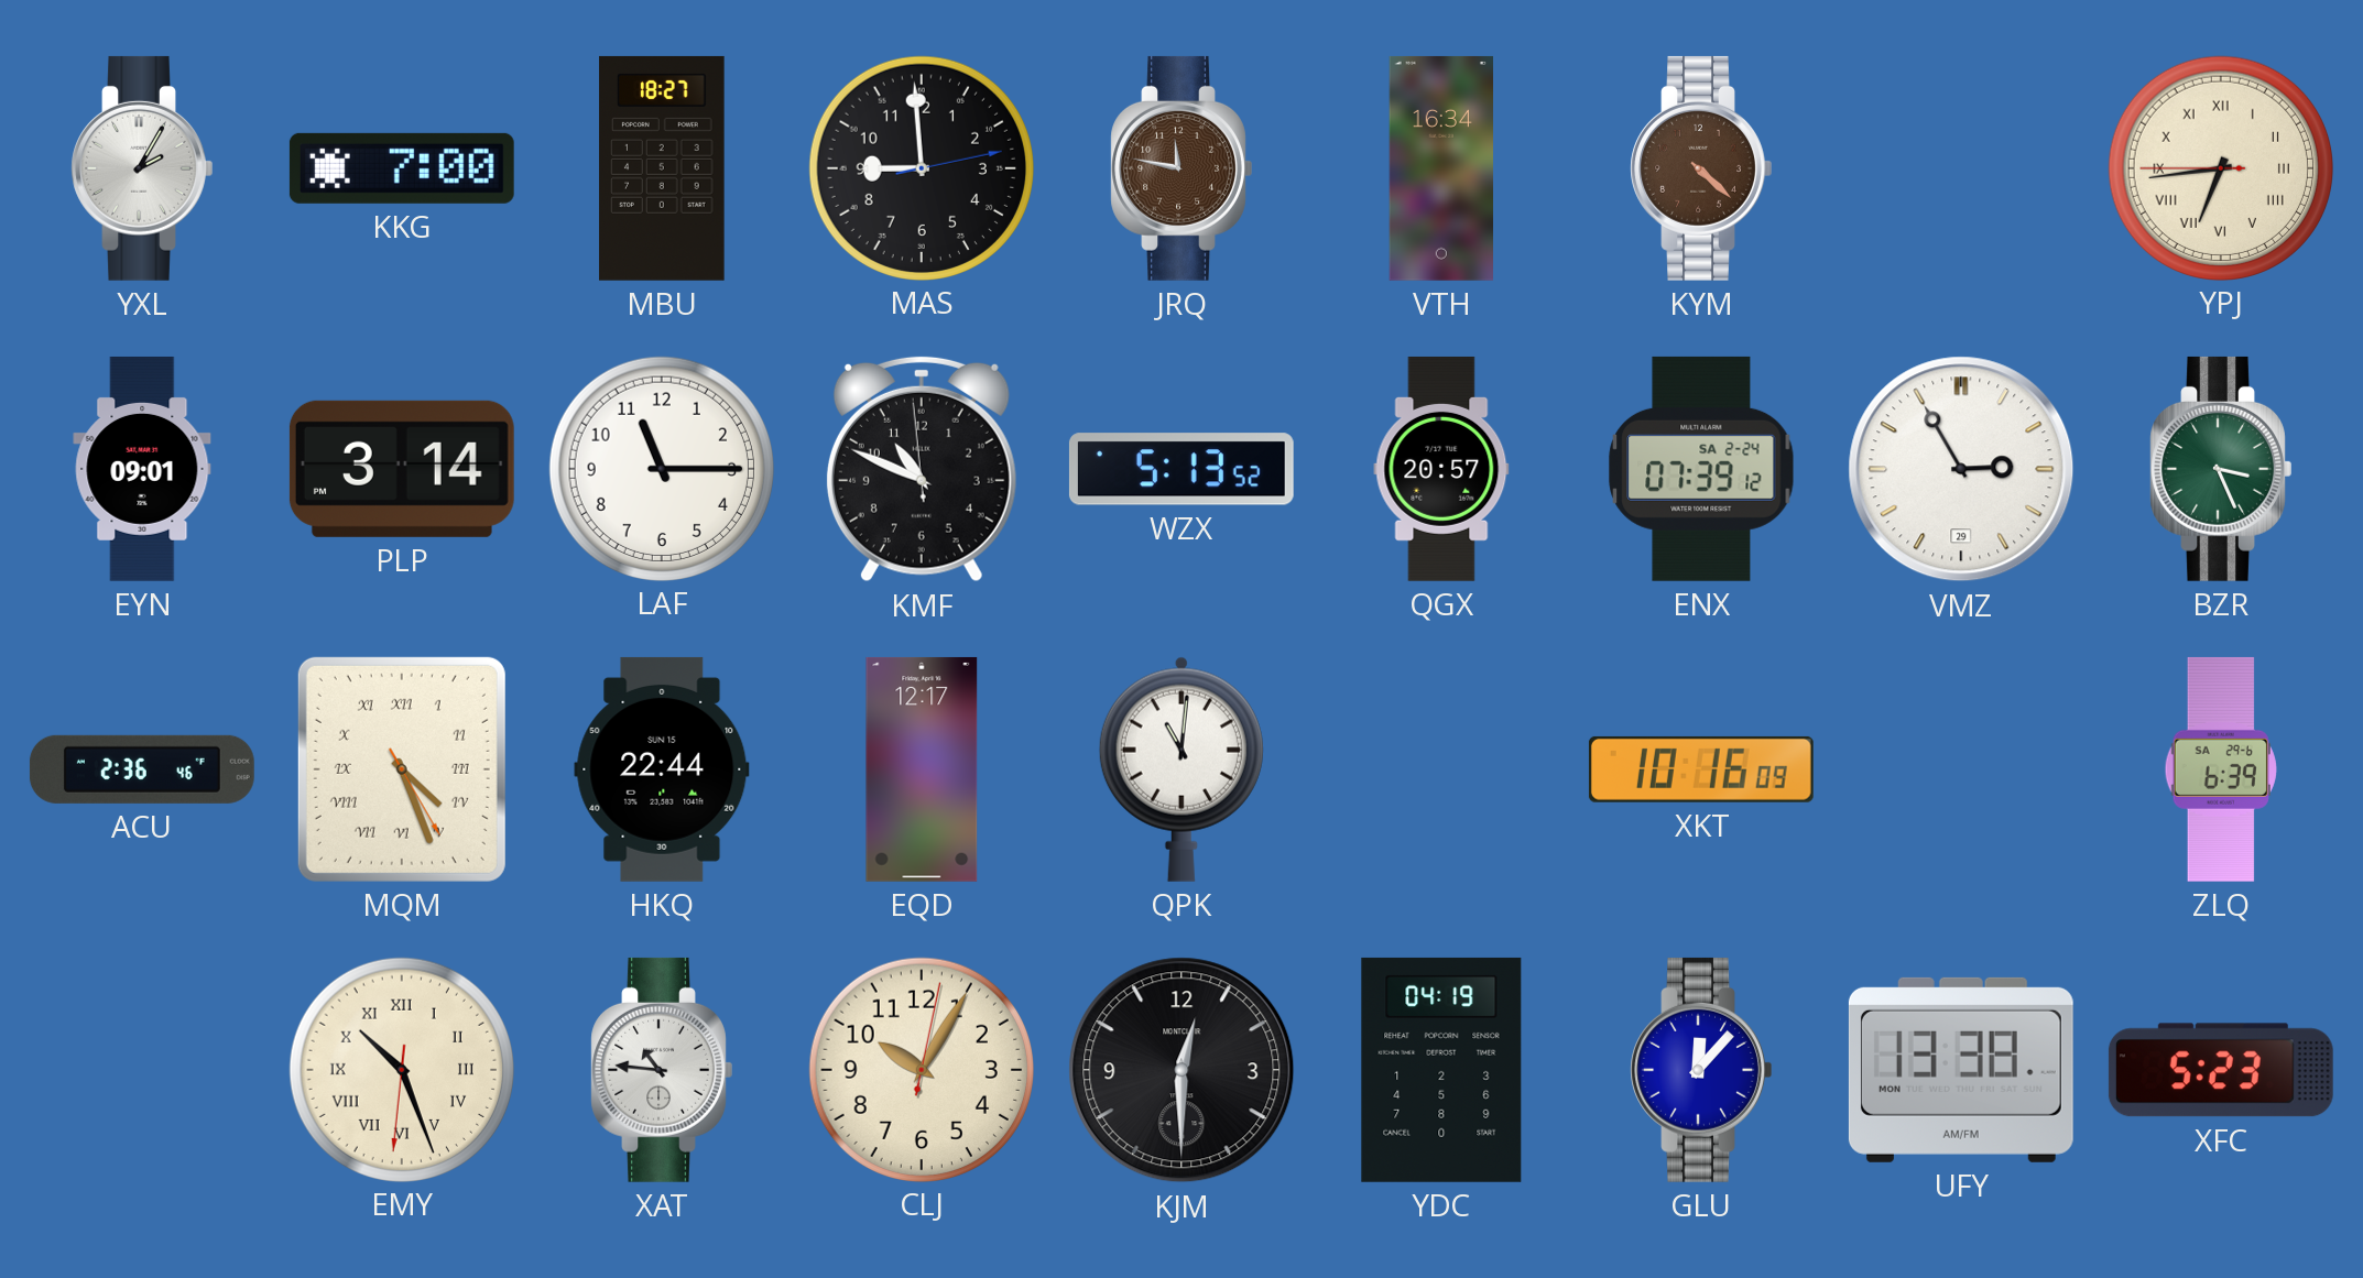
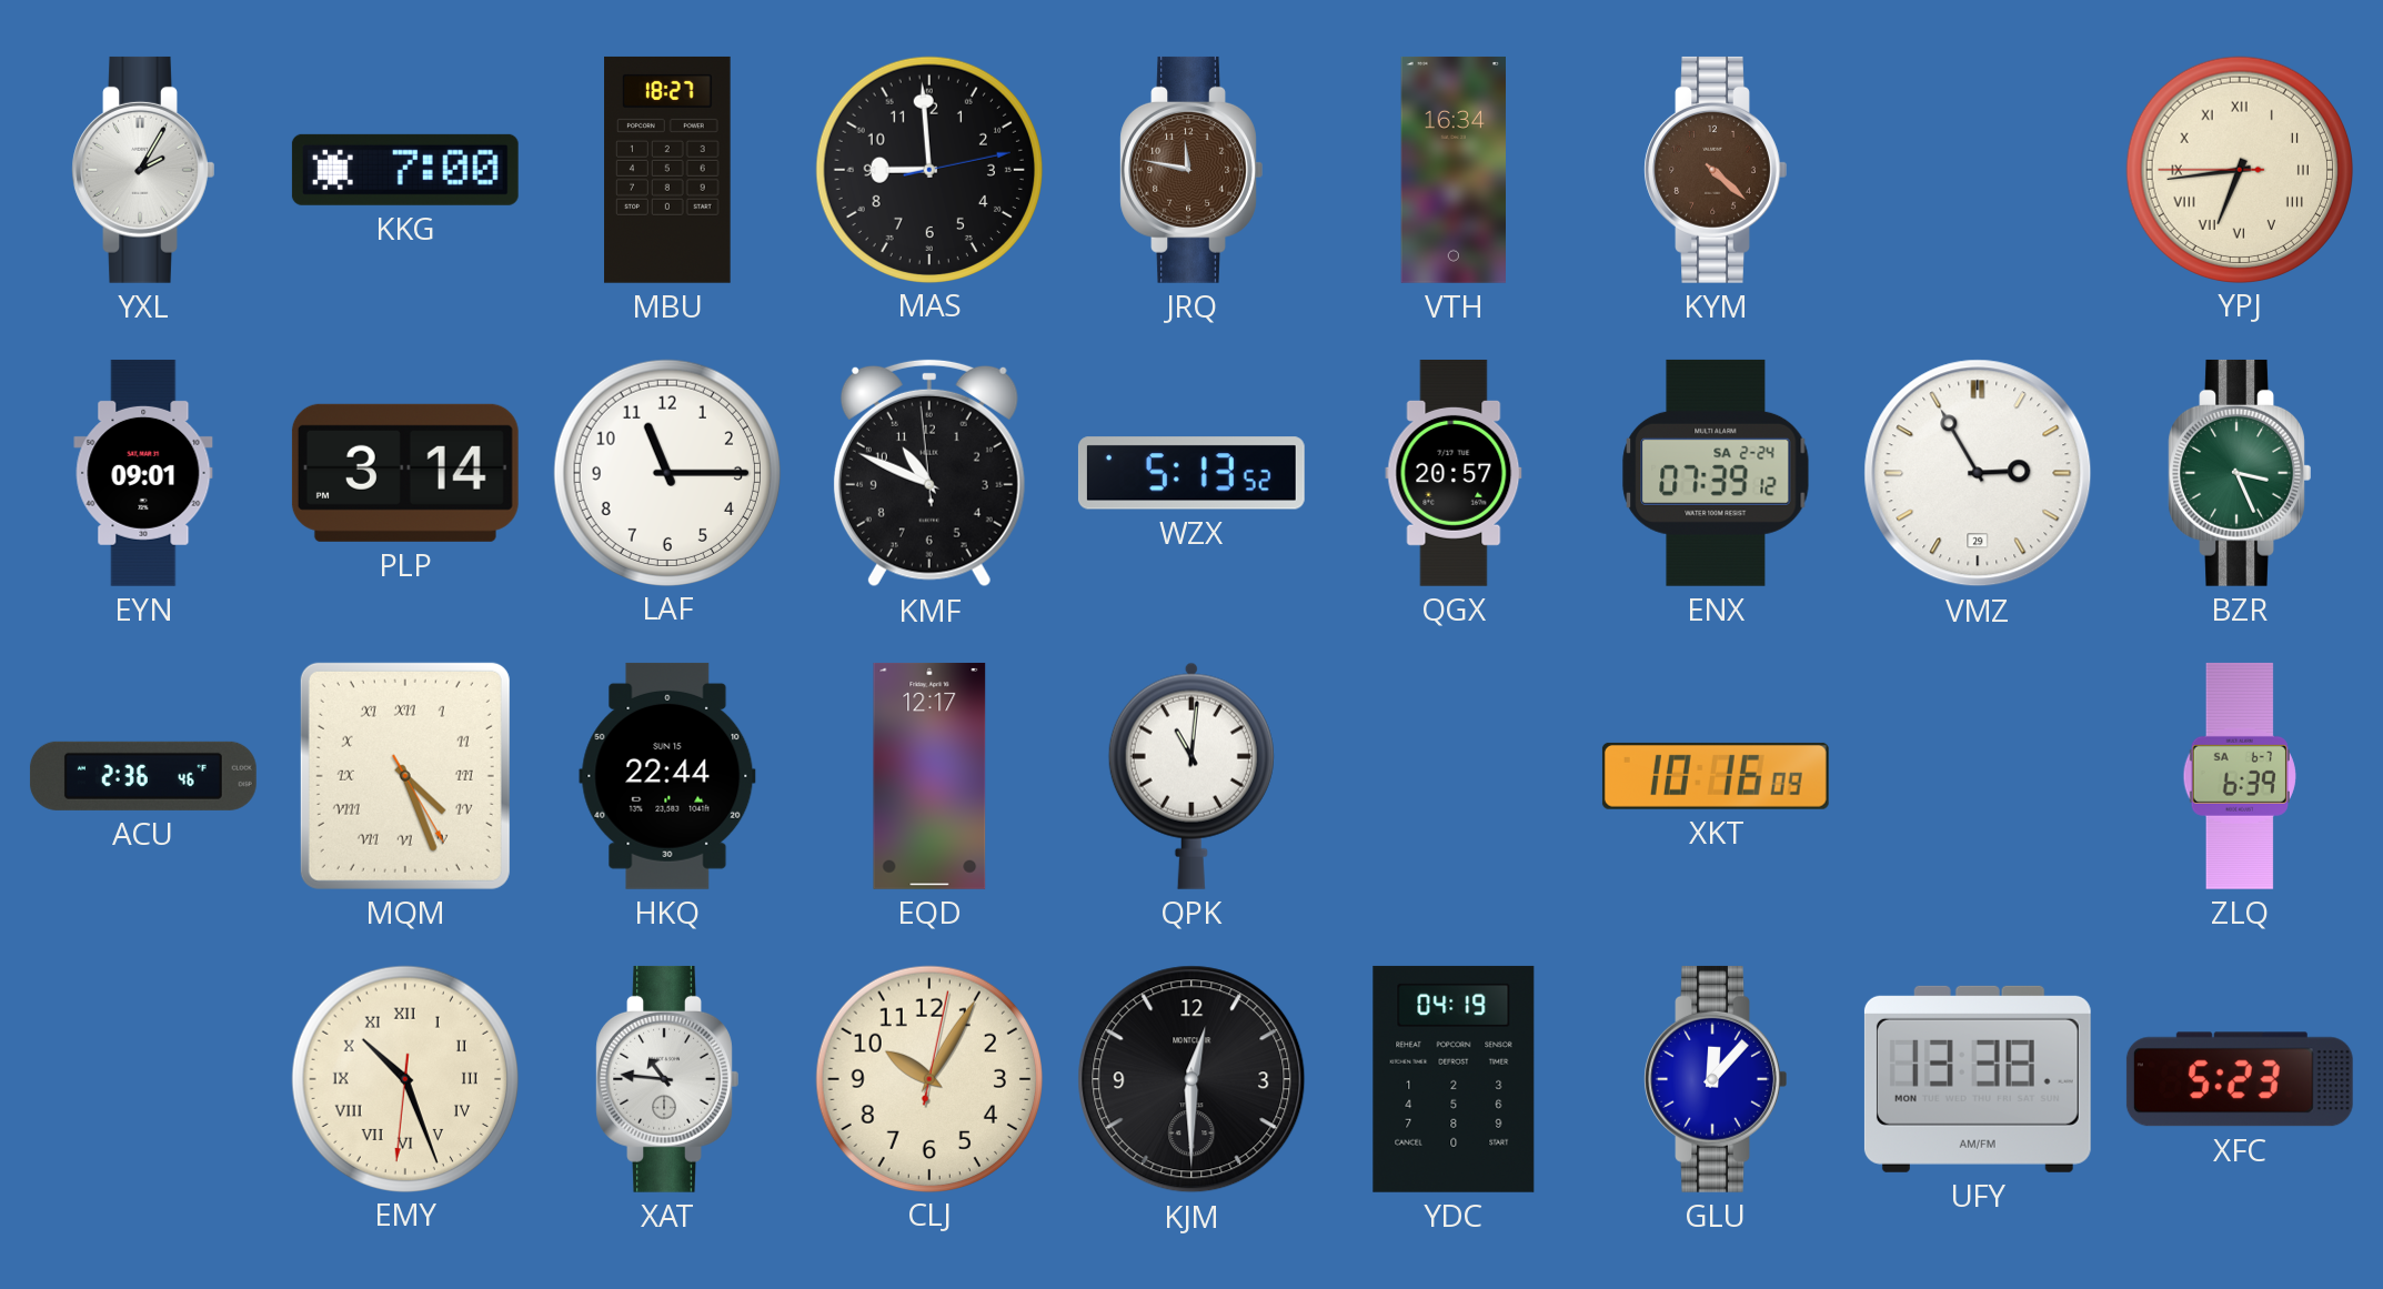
ZLQ date: SA 29-6 -> SA 6-7
